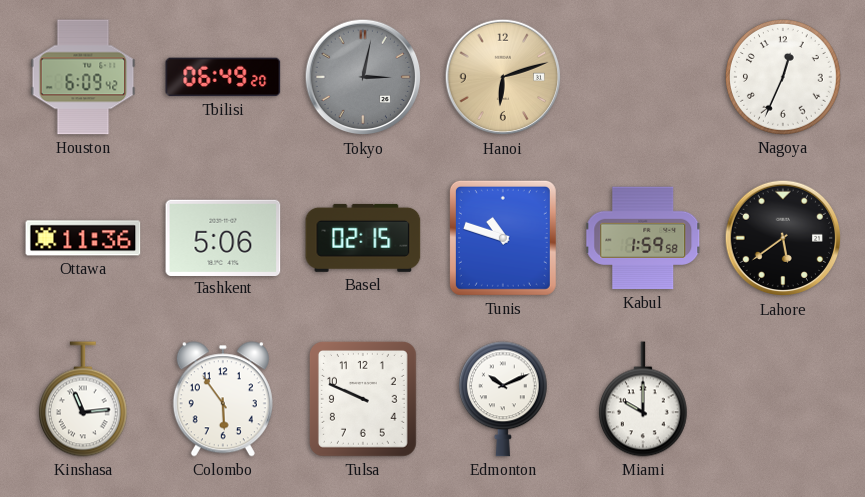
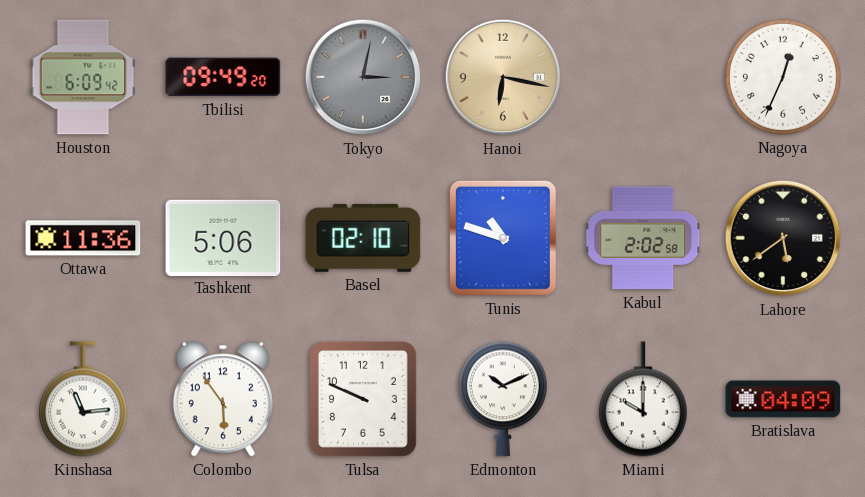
Tbilisi: 06:49 -> 09:49
Hanoi: 6:12 -> 6:17
Basel: 02:15 -> 02:10
Kabul: 1:59 -> 2:02
Bratislava: none -> 04:09
